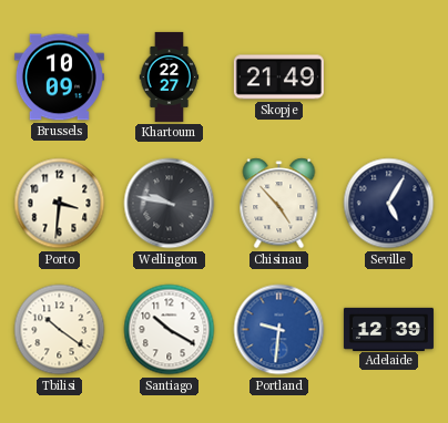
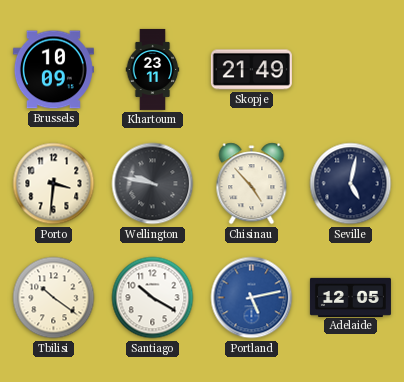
Khartoum: 22:27 -> 23:11
Seville: 5:05 -> 5:02
Portland: 9:31 -> 5:13
Adelaide: 12:39 -> 12:05
